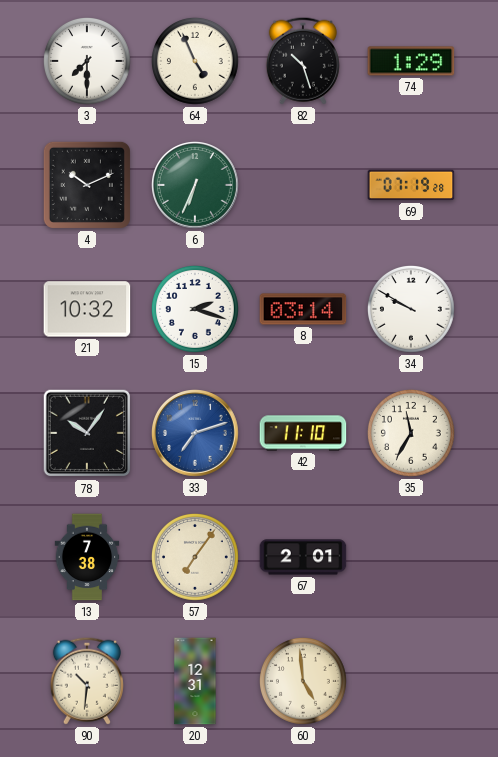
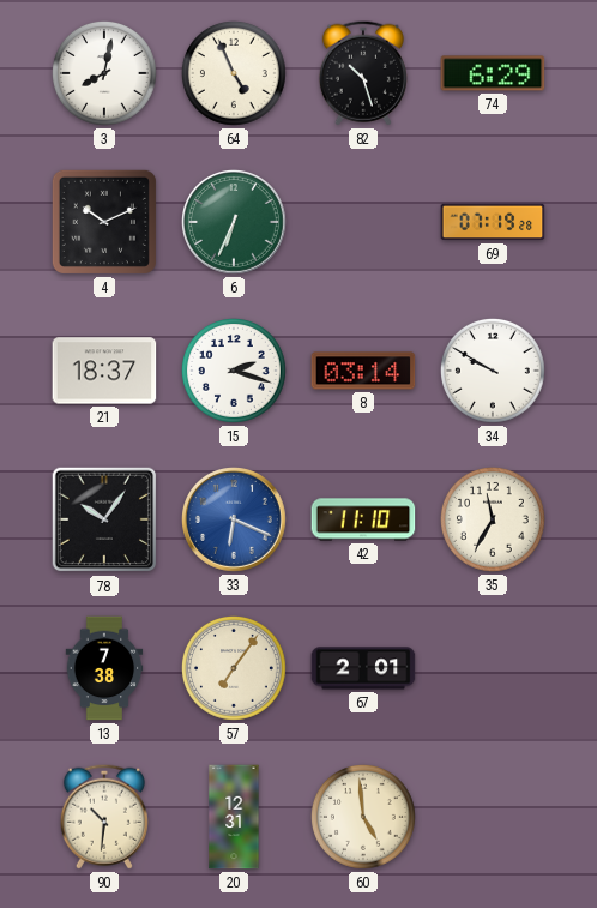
3: 7:30 -> 8:02
74: 1:29 -> 6:29
21: 10:32 -> 18:37
33: 7:12 -> 6:19
